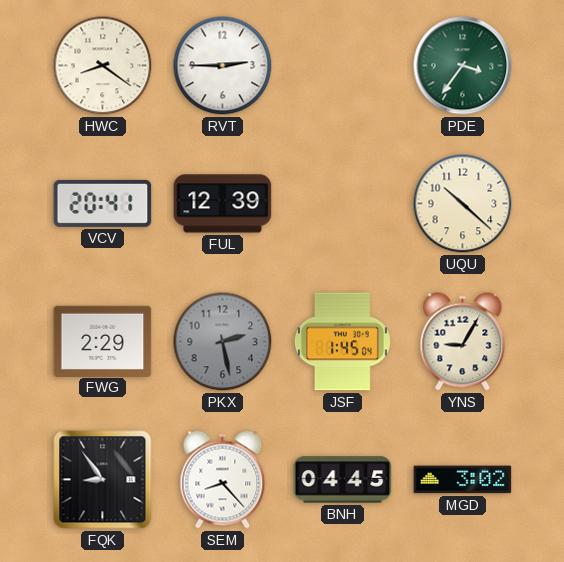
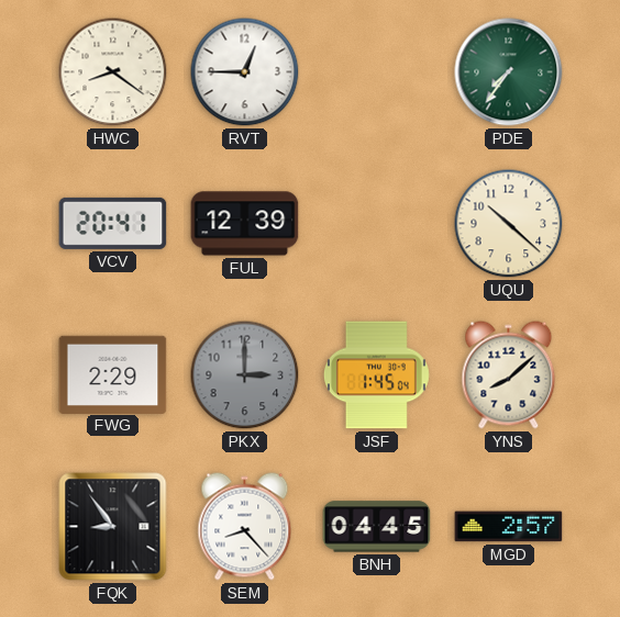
RVT: 2:45 -> 12:45
PDE: 3:36 -> 7:36
PKX: 2:28 -> 3:00
YNS: 9:05 -> 8:08
MGD: 3:02 -> 2:57
